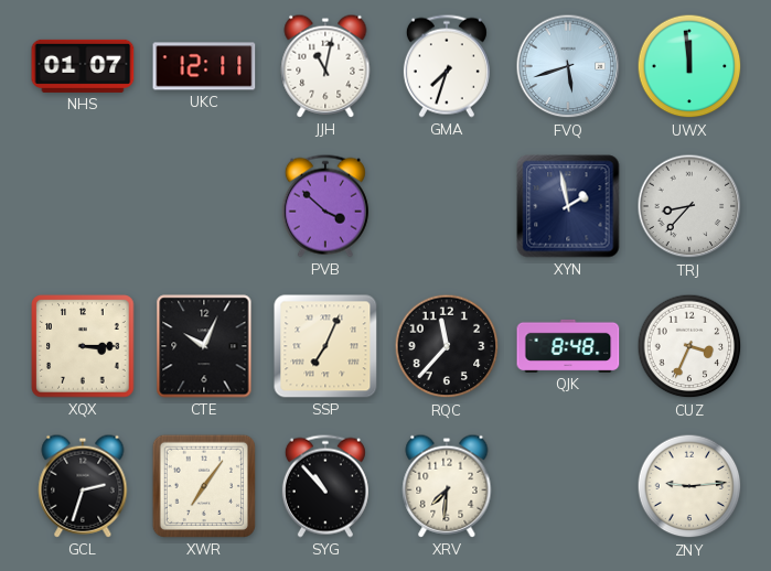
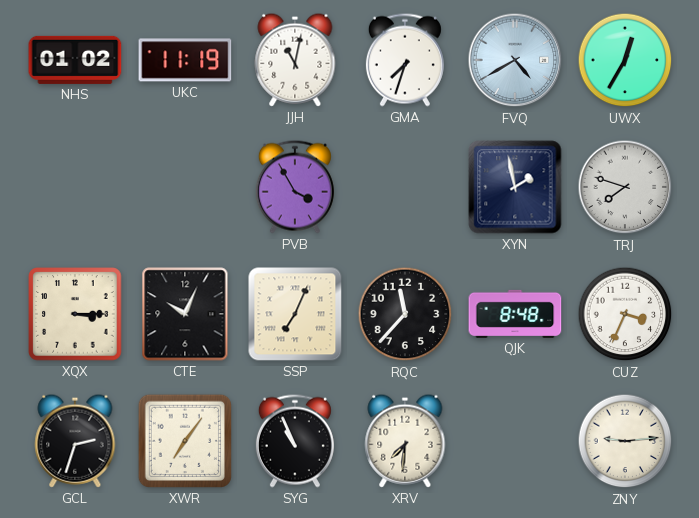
NHS: 01:07 -> 01:02
UKC: 12:11 -> 11:19
FVQ: 5:42 -> 4:40
UWX: 11:59 -> 12:35
PVB: 3:52 -> 3:55
TRJ: 8:37 -> 7:48
SYG: 10:53 -> 10:56
